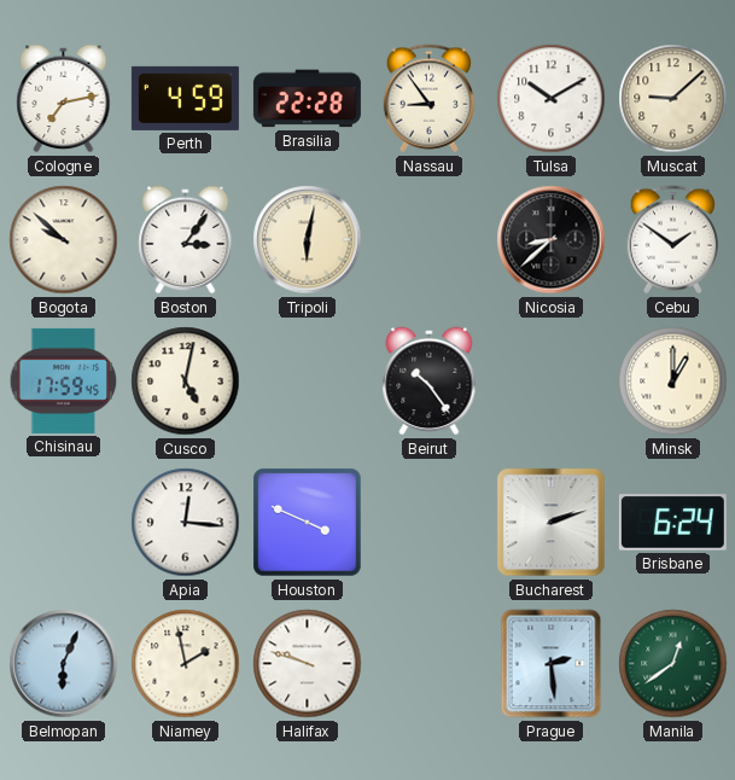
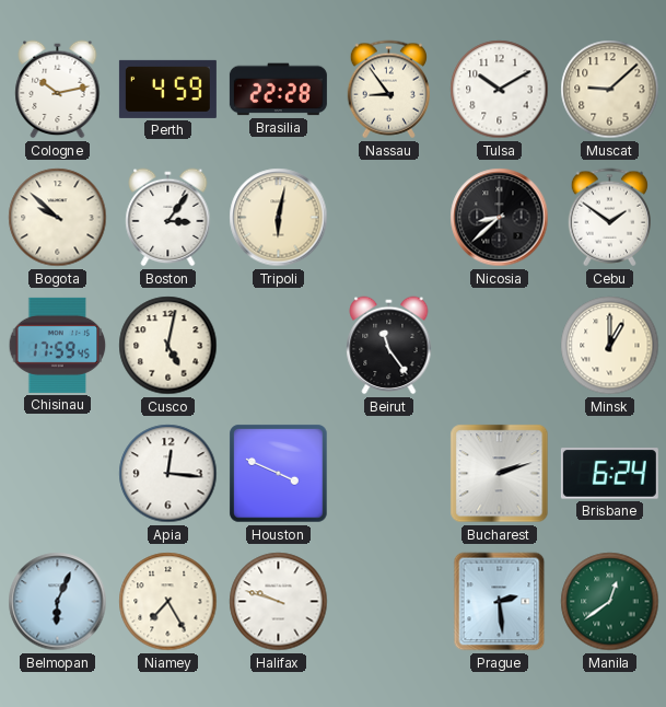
Cologne: 7:13 -> 10:13
Beirut: 10:24 -> 11:24
Niamey: 1:58 -> 7:25
